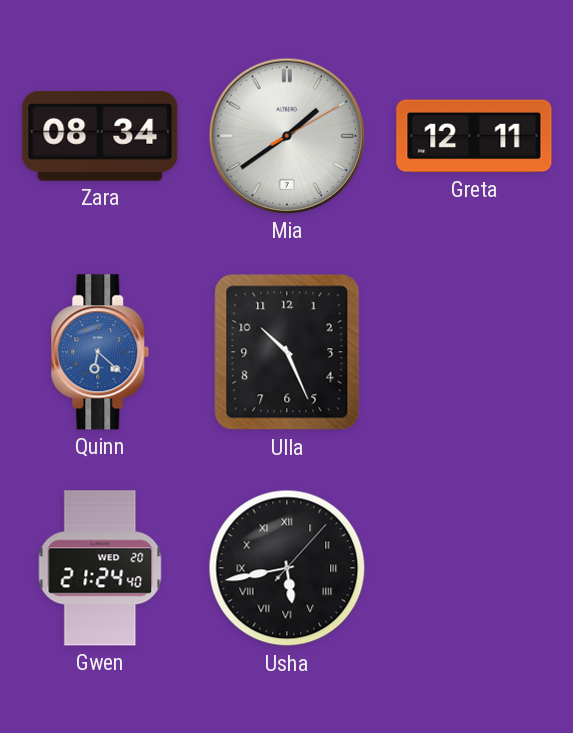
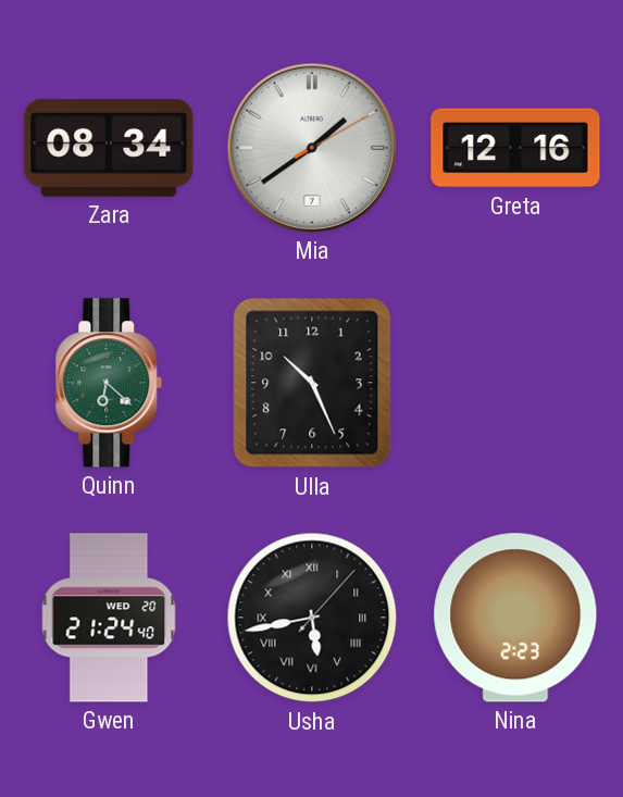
Greta: 12:11 -> 12:16
Quinn dial: blue -> green
Nina: none -> 2:23
